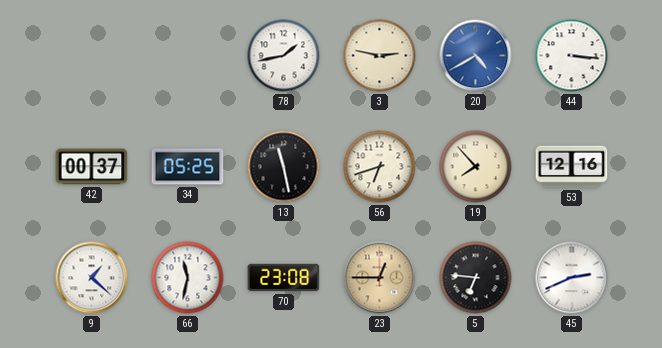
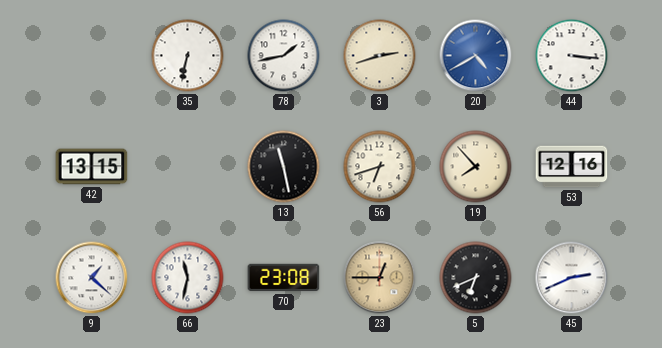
35: none -> 6:32
3: 2:47 -> 2:42
42: 00:37 -> 13:15
34: 05:25 -> none
5: 6:46 -> 6:41
